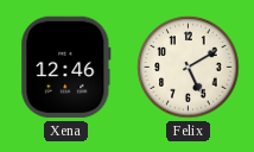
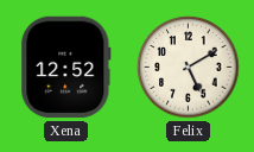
Xena: 12:46 -> 12:52
